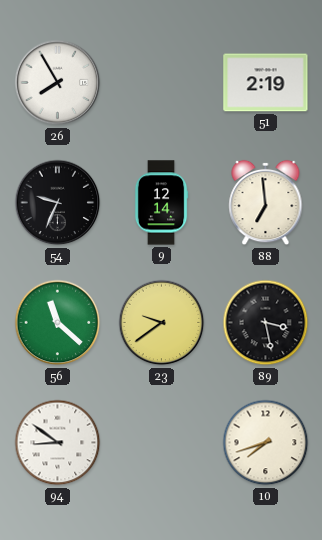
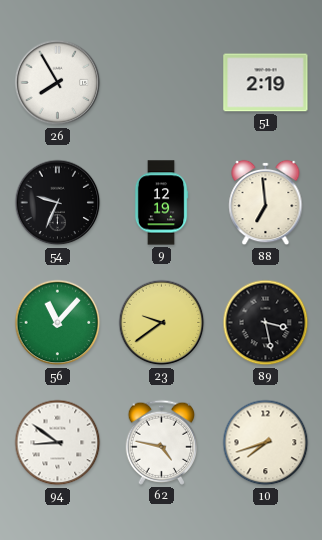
9: 12:14 -> 12:19
56: 11:22 -> 11:07
62: none -> 4:47
